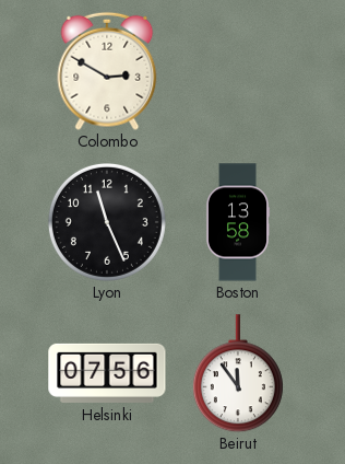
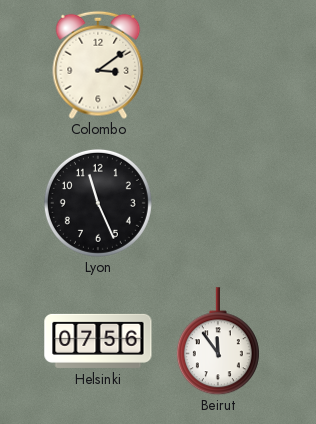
Colombo: 2:50 -> 3:09
Boston: 13:58 -> none
